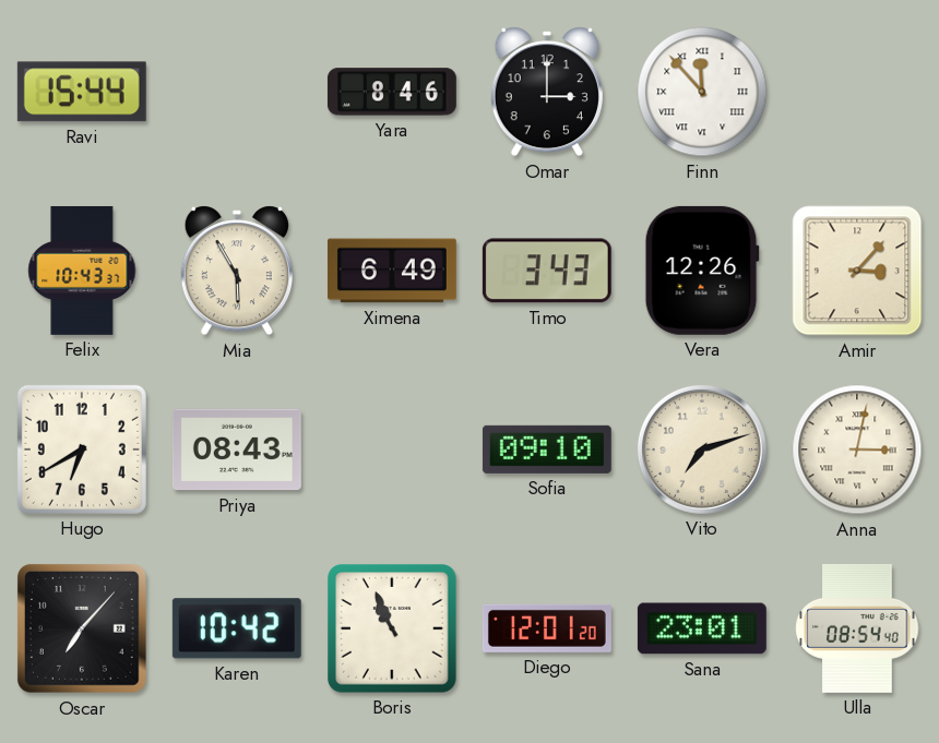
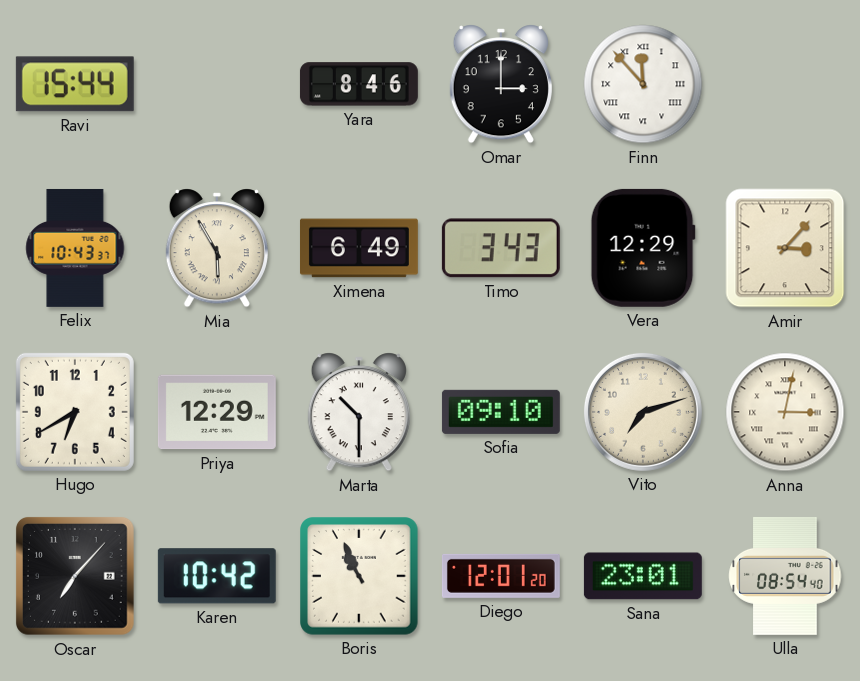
Vera: 12:26 -> 12:29
Priya: 08:43 -> 12:29
Marta: none -> 10:30
